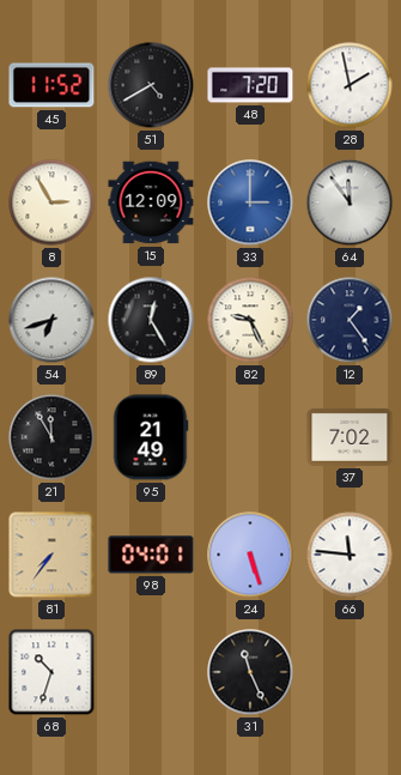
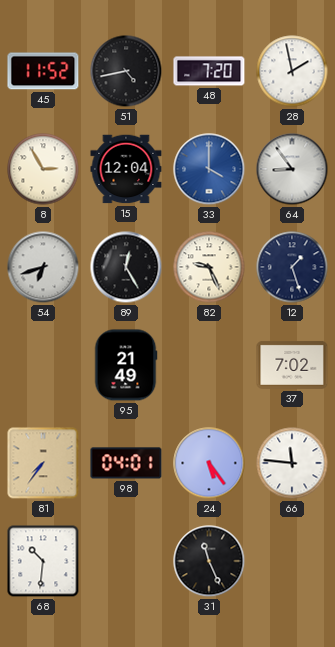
51: 4:40 -> 4:43
15: 12:09 -> 12:04
33: 3:00 -> 4:00
64: 11:54 -> 8:54
12: 1:24 -> 1:27
21: 11:55 -> none
24: 5:27 -> 5:24
68: 10:33 -> 10:31
